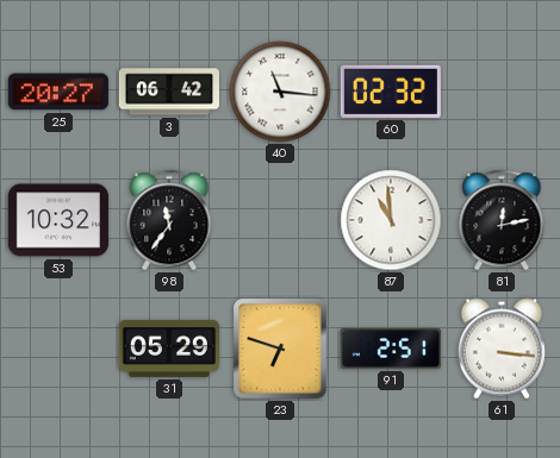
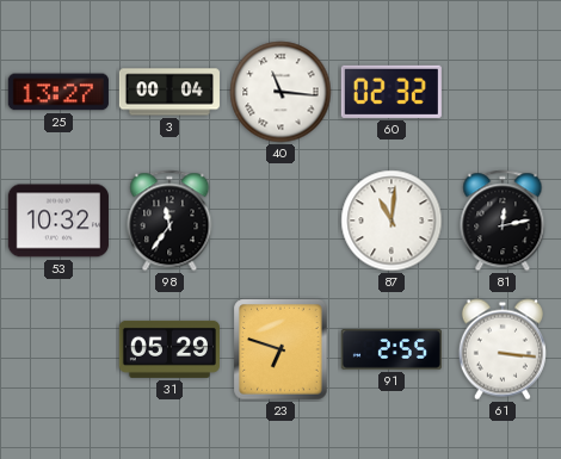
25: 20:27 -> 13:27
3: 06:42 -> 00:04
87: 10:59 -> 11:01
91: 2:51 -> 2:55
